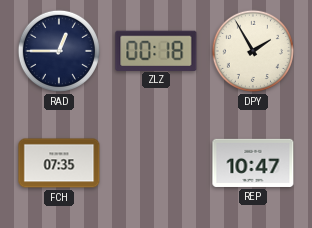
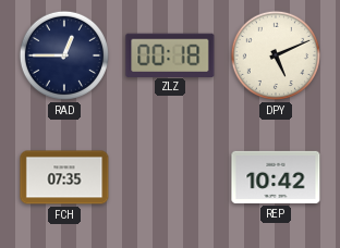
DPY: 1:55 -> 5:11
REP: 10:47 -> 10:42
